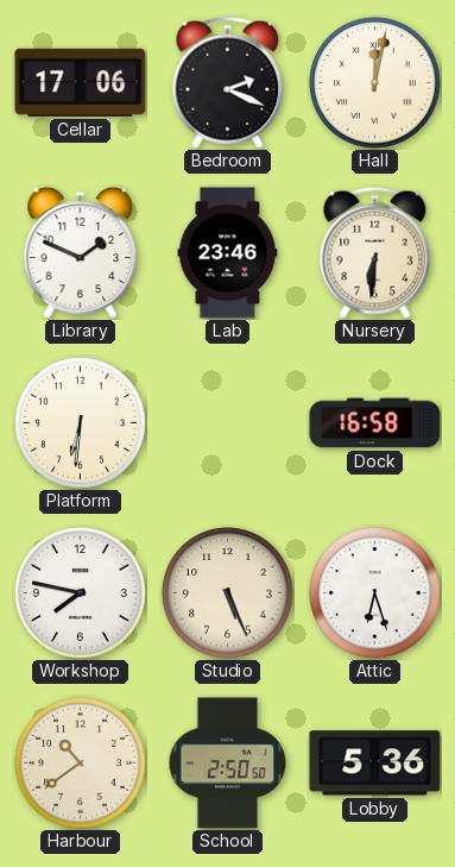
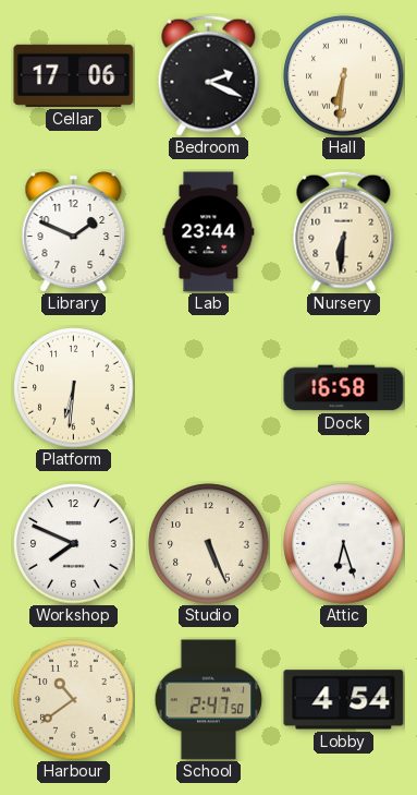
Hall: 12:02 -> 6:31
Lab: 23:46 -> 23:44
Workshop: 7:47 -> 7:49
School: 2:50 -> 2:47
Lobby: 5:36 -> 4:54
